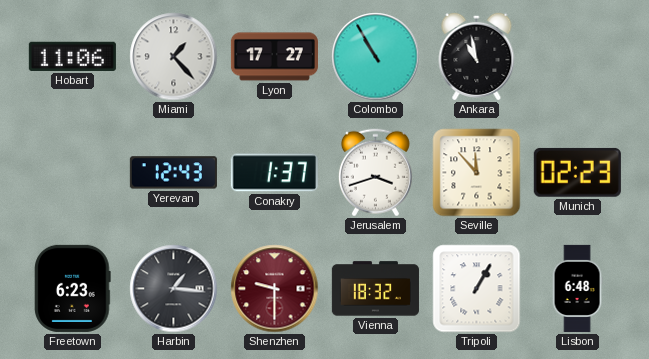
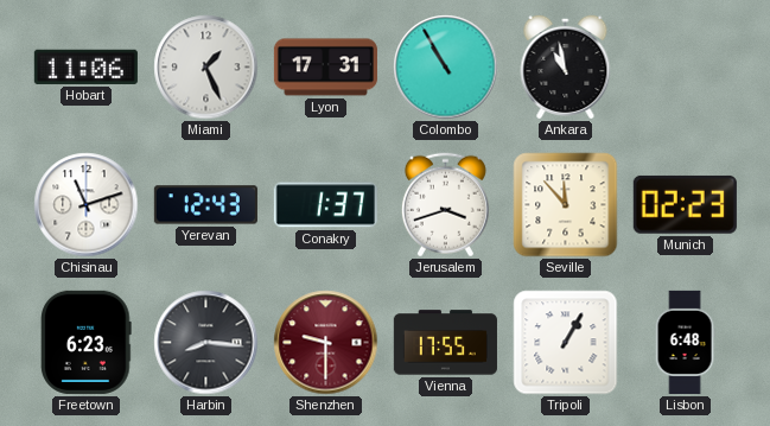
Miami: 1:23 -> 1:26
Lyon: 17:27 -> 17:31
Chisinau: none -> 11:12
Harbin: 1:16 -> 8:16
Vienna: 18:32 -> 17:55
